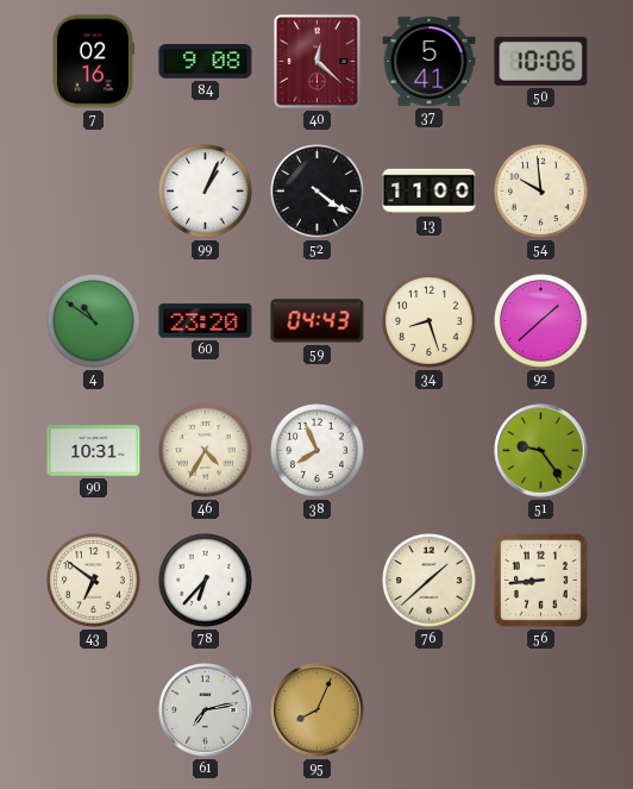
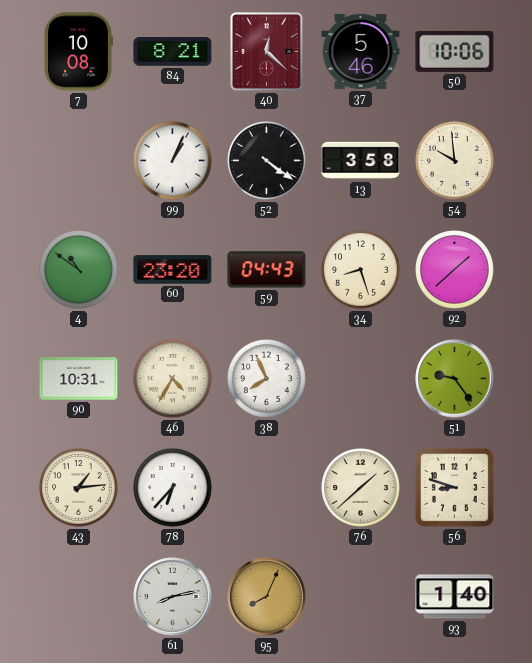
7: 02:16 -> 10:08
84: 9:08 -> 8:21
37: 5:41 -> 5:46
13: 11:00 -> 3:58
43: 6:51 -> 1:14
56: 8:44 -> 8:48
61: 7:13 -> 8:13
93: none -> 1:40
